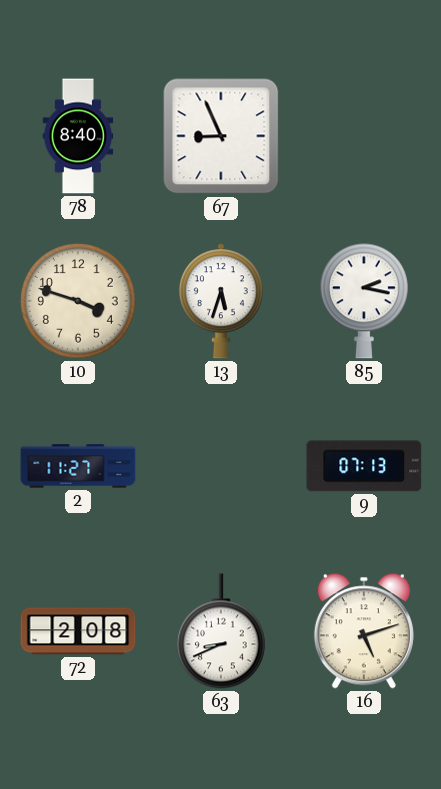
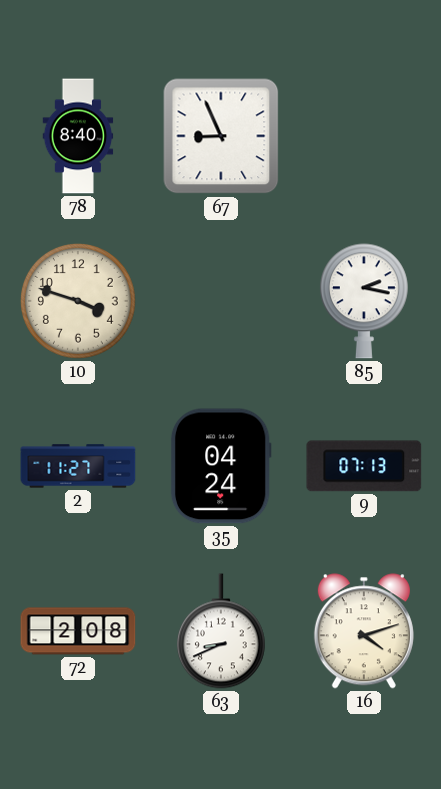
13: 5:33 -> none
35: none -> 04:24
16: 5:12 -> 4:12
